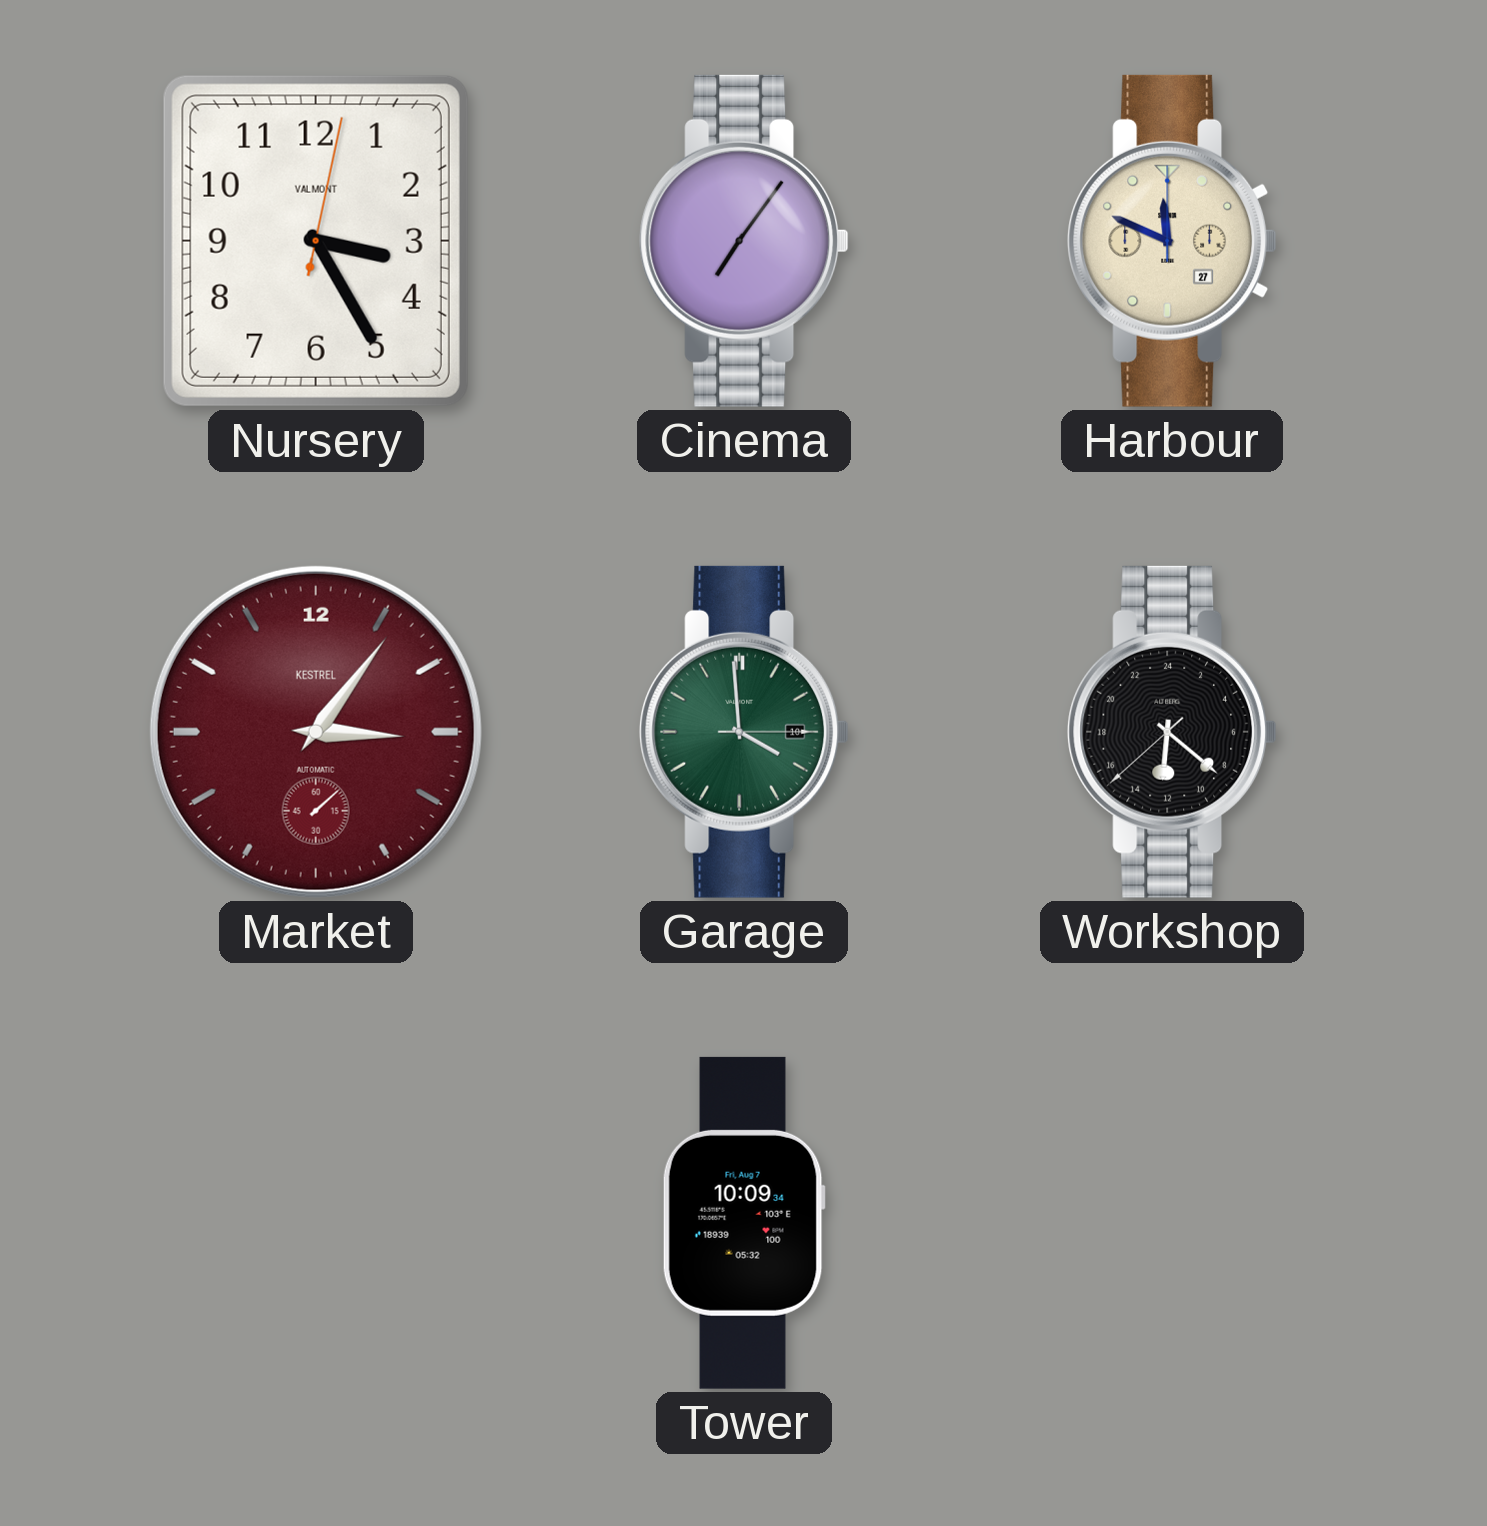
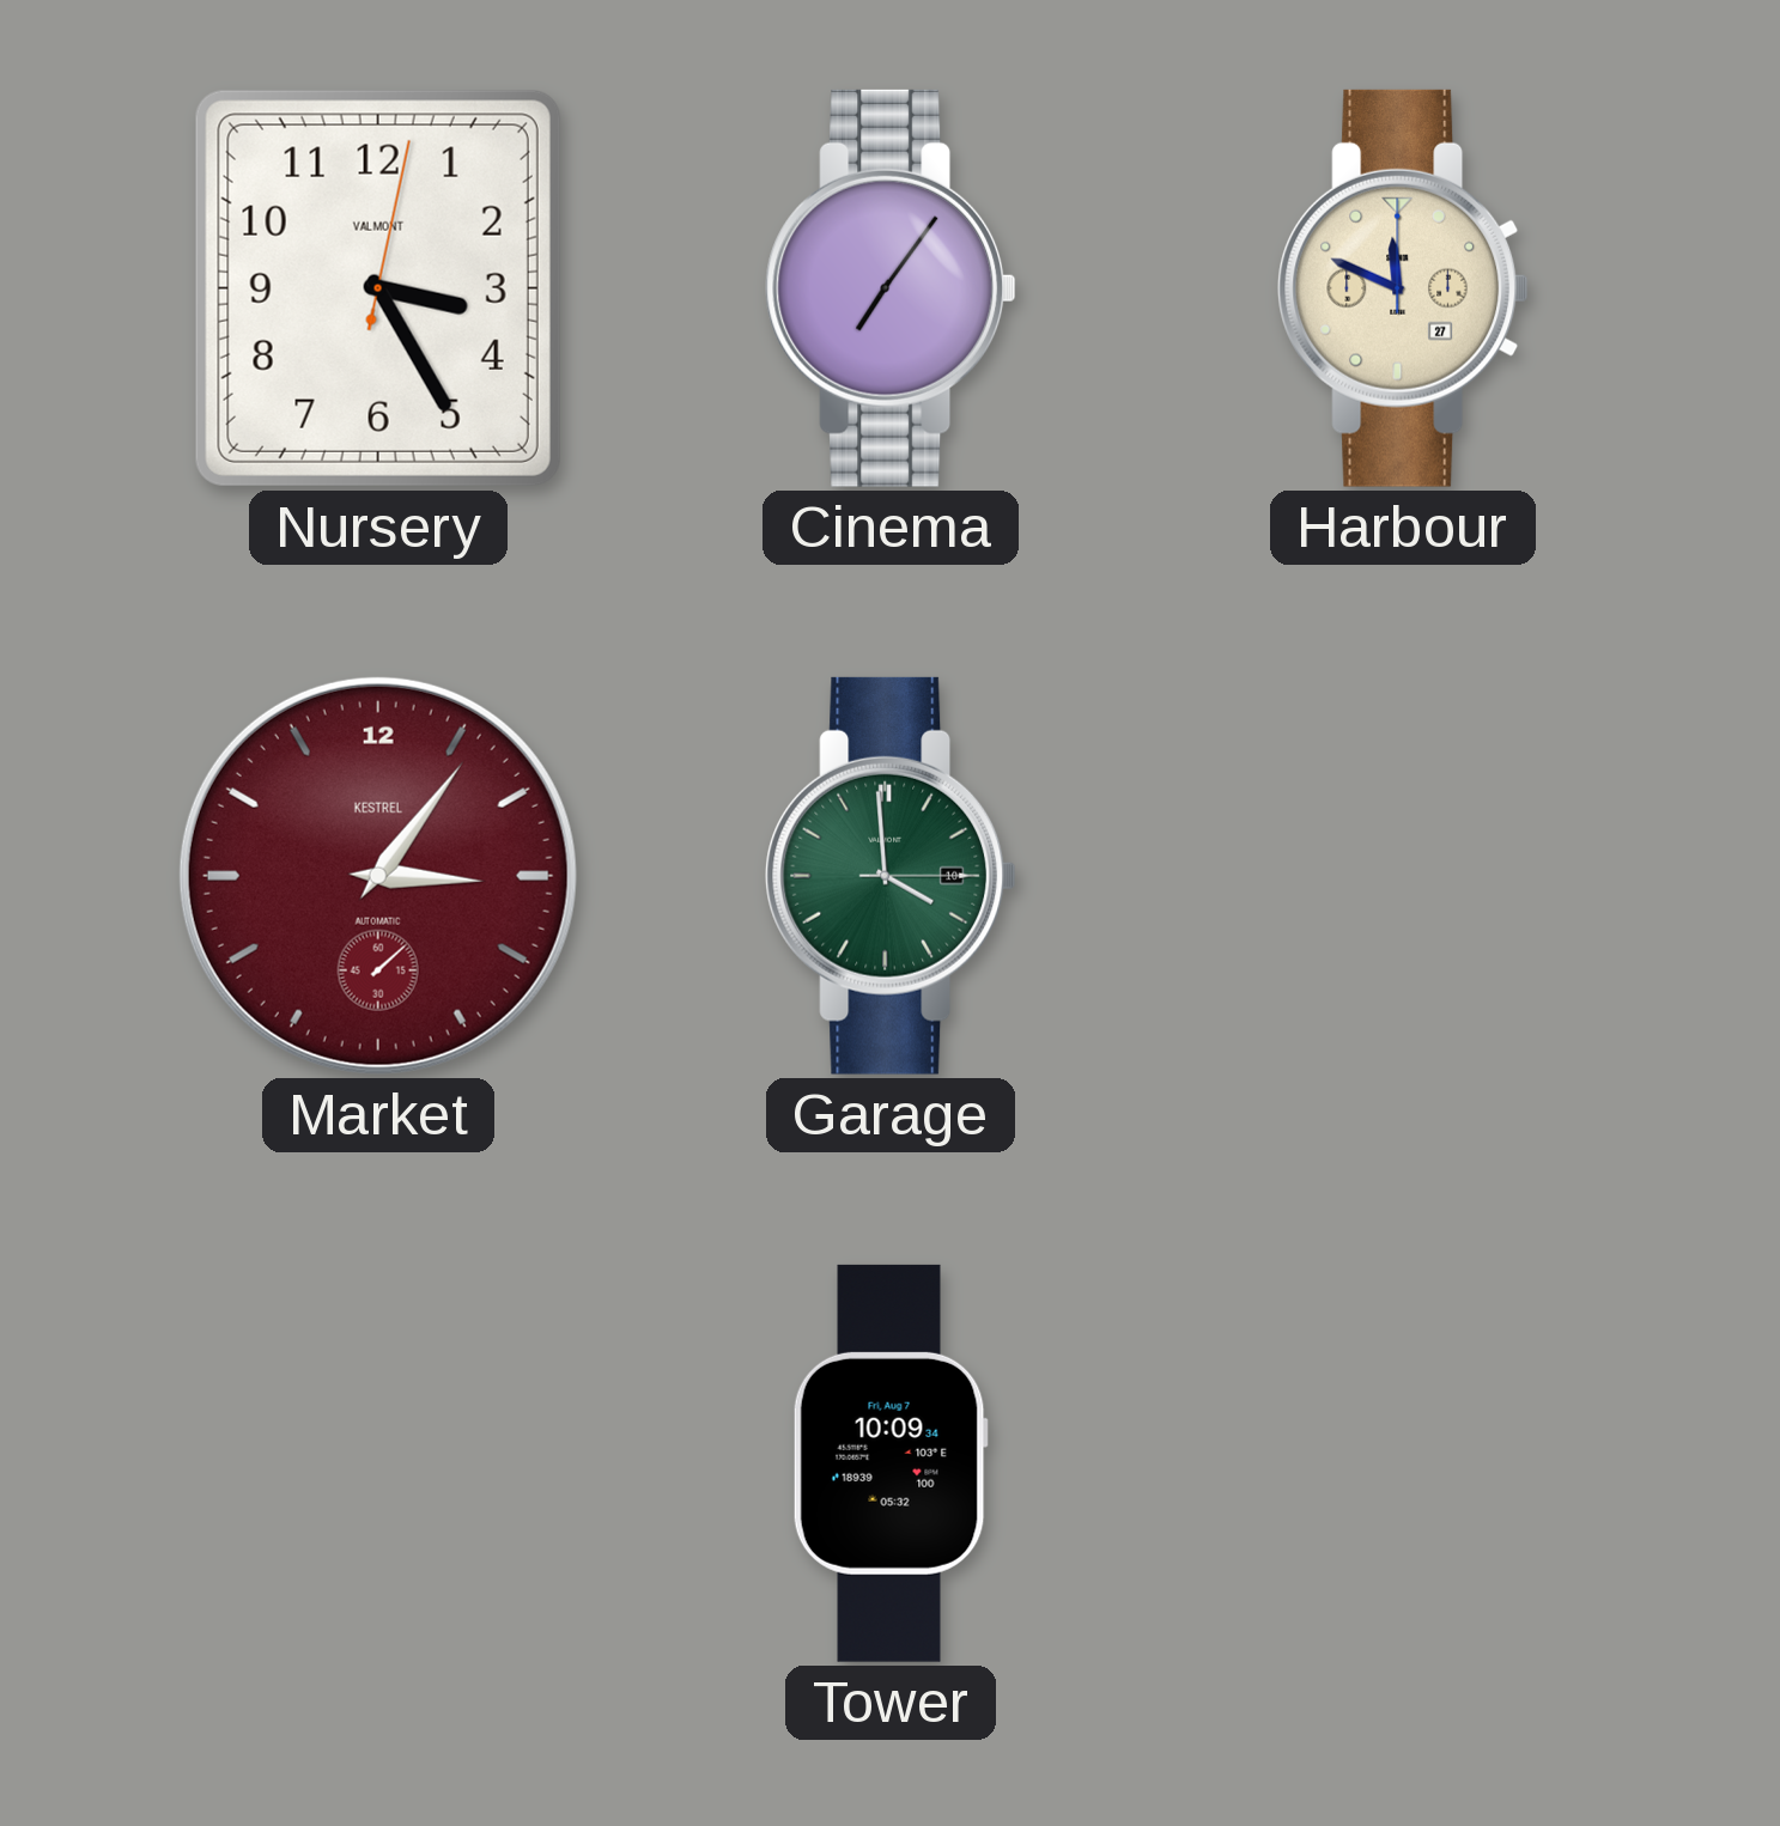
Workshop: 12:21 -> none
